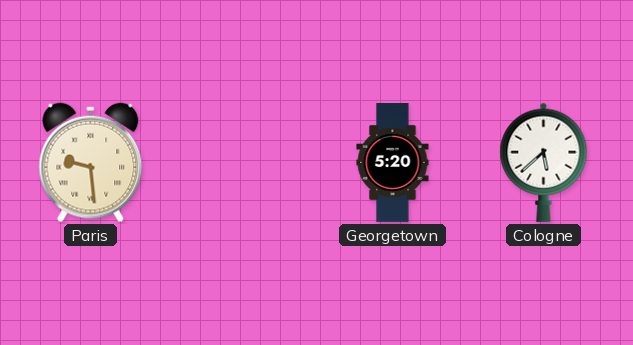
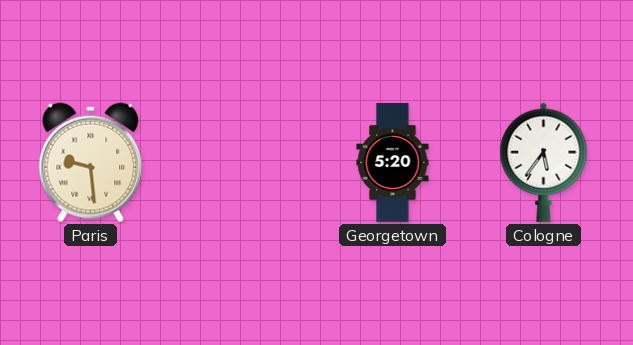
Cologne: 5:38 -> 5:36
